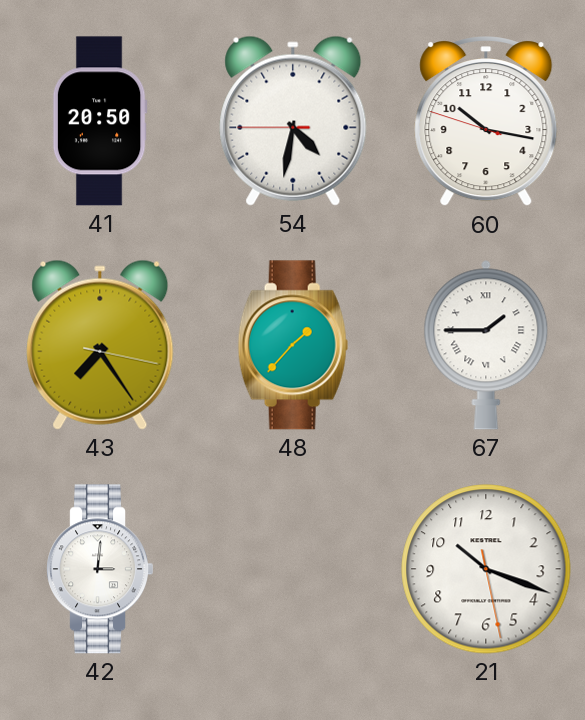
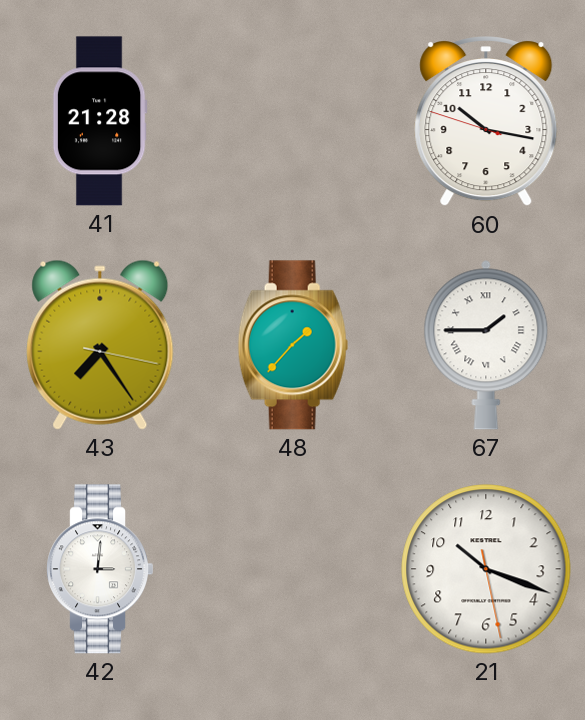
41: 20:50 -> 21:28
54: 4:31 -> none
